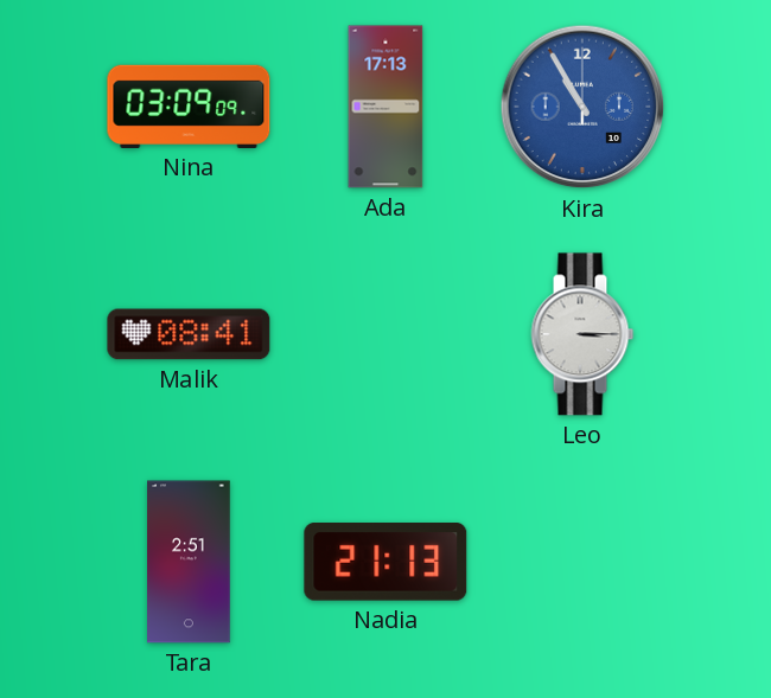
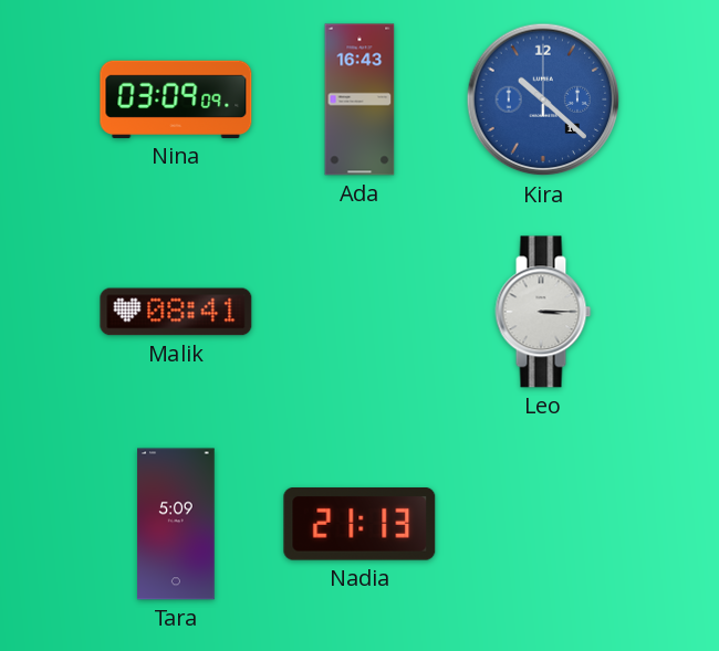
Ada: 17:13 -> 16:43
Kira: 10:55 -> 10:22
Tara: 2:51 -> 5:09
